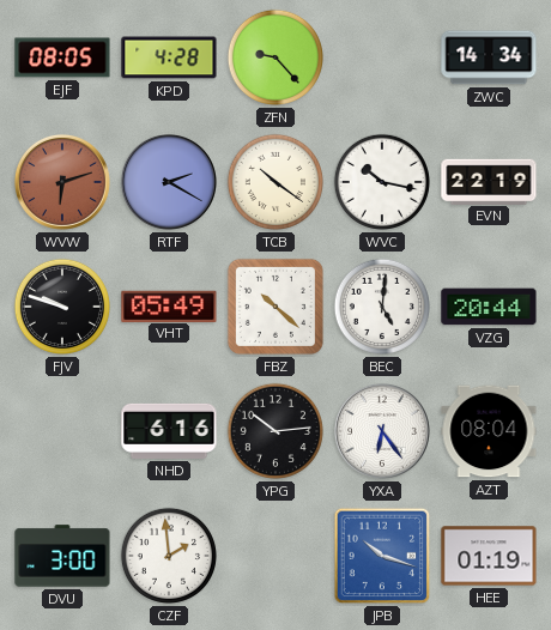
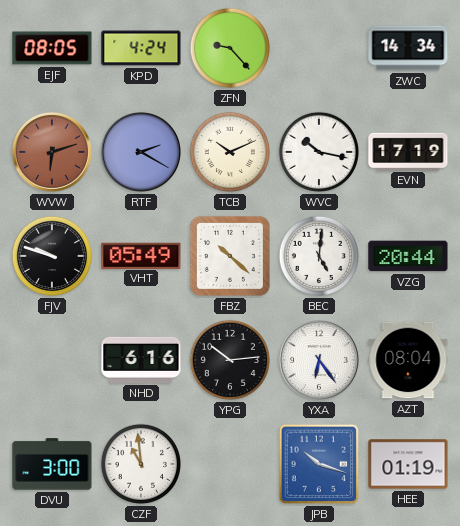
KPD: 4:28 -> 4:24
TCB: 10:21 -> 10:11
EVN: 22:19 -> 17:19
CZF: 1:59 -> 10:59
